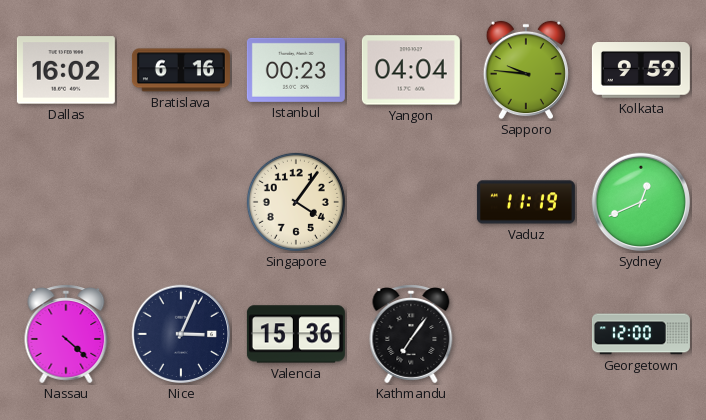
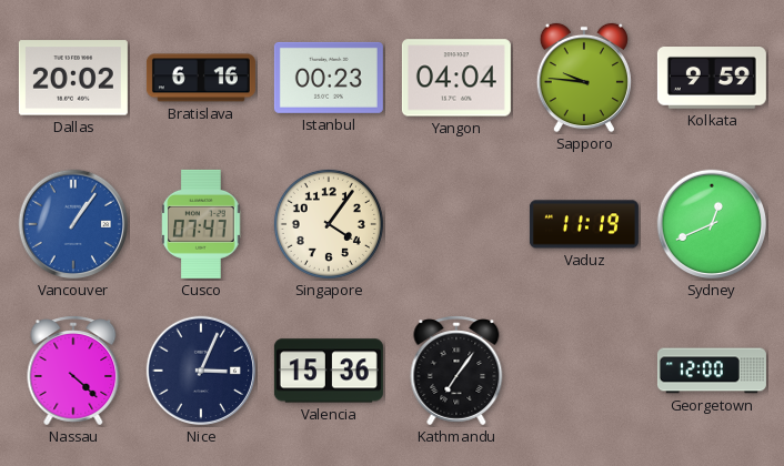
Dallas: 16:02 -> 20:02
Vancouver: none -> 1:06
Cusco: none -> 07:47
